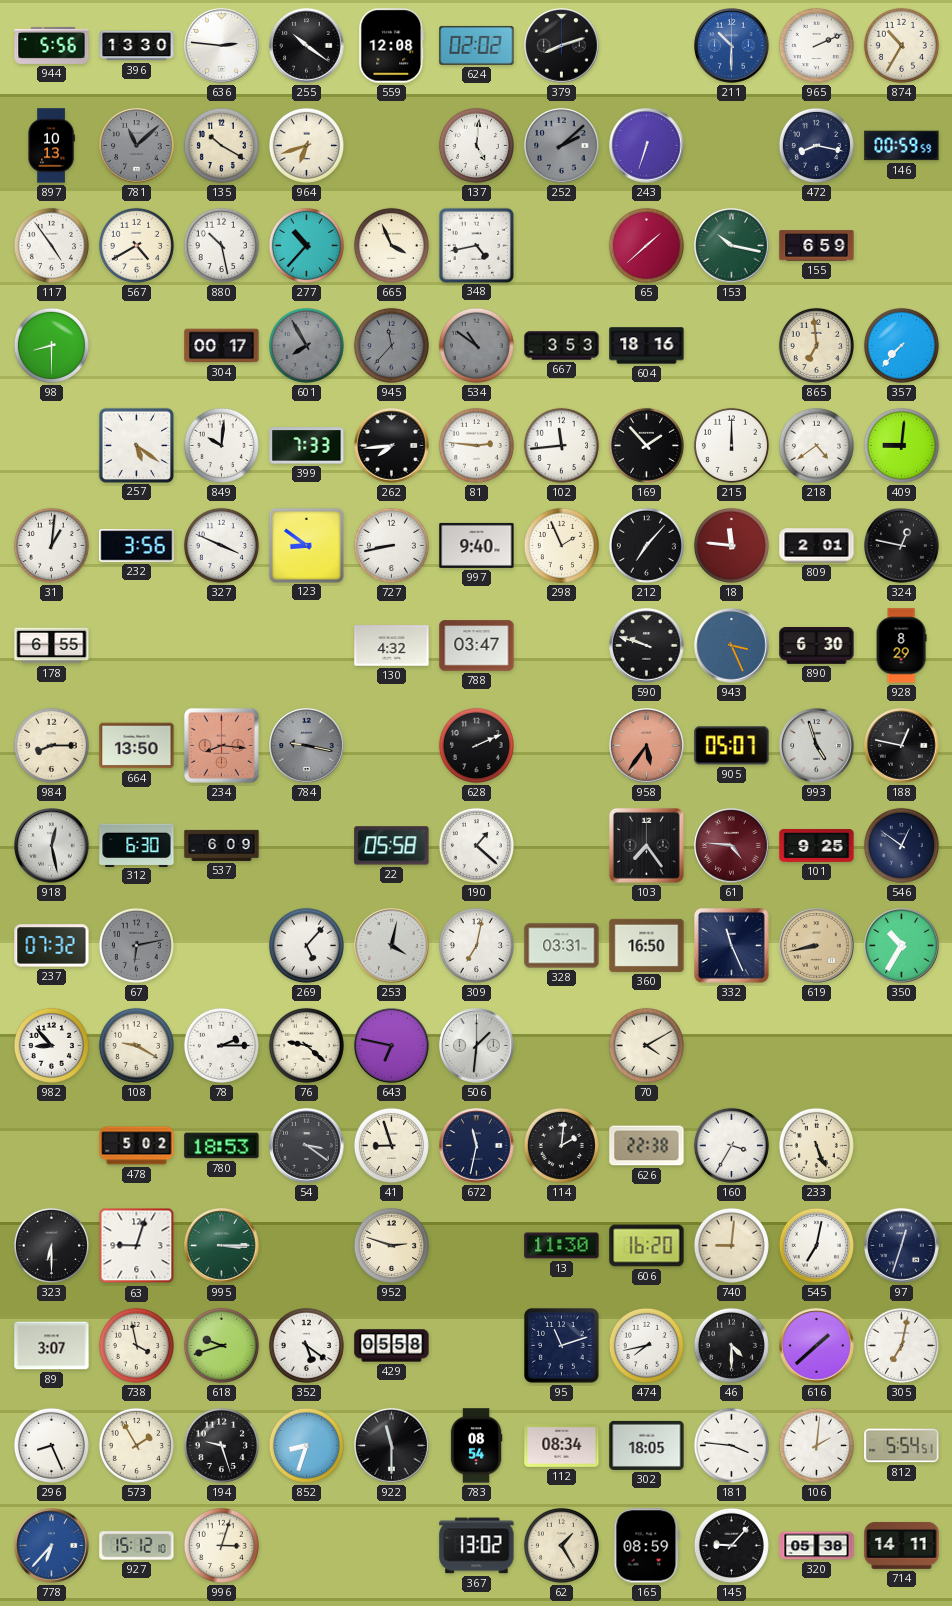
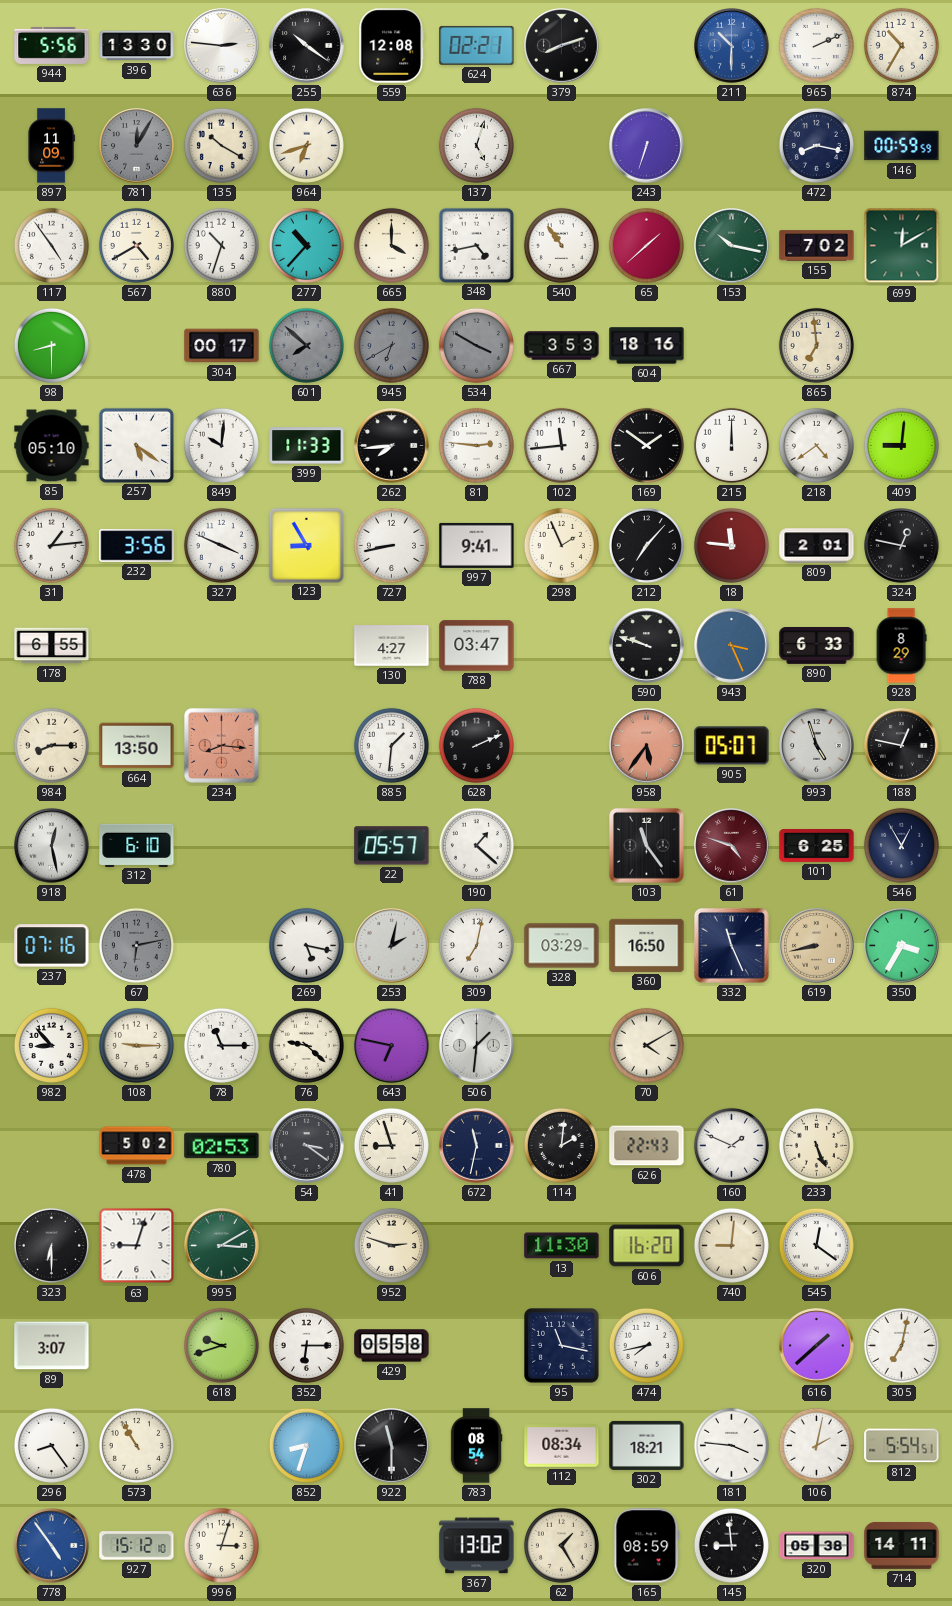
624: 02:02 -> 02:21
897: 10:13 -> 11:09
781: 11:08 -> 12:05
137: 5:01 -> 5:03
252: 2:08 -> none
880: 10:28 -> 10:33
665: 3:56 -> 4:00
540: none -> 10:54
155: 6:59 -> 7:02
699: none -> 12:10
601: 7:55 -> 7:52
945: 11:37 -> 6:40
534: 10:51 -> 3:50
357: 7:37 -> none
85: none -> 05:10
399: 7:33 -> 11:33
169: 1:53 -> 1:51
31: 1:01 -> 1:14
123: 8:51 -> 8:55
997: 9:40 -> 9:41
130: 4:32 -> 4:27
890: 6:30 -> 6:33
784: 9:17 -> none
885: none -> 1:31
312: 6:30 -> 6:10
537: 6:09 -> none
22: 05:58 -> 05:57
103: 7:24 -> 11:24
61: 4:46 -> 4:48
101: 9:25 -> 6:25
546: 12:51 -> 12:55
237: 07:32 -> 07:16
269: 5:07 -> 5:17
253: 4:02 -> 2:02
328: 03:31 -> 03:29
350: 10:35 -> 3:35
108: 9:20 -> 9:15
78: 2:15 -> 11:15
780: 18:53 -> 02:53
626: 22:38 -> 22:43
160: 3:35 -> 1:49
995: 3:15 -> 3:10
545: 7:02 -> 12:21
97: 12:33 -> none
738: 3:58 -> none
352: 5:21 -> 6:15
95: 11:12 -> 11:17
46: 4:30 -> none
296: 8:26 -> 8:24
573: 1:55 -> 10:55
194: 9:27 -> none
302: 18:05 -> 18:21
106: 2:01 -> 2:02
778: 6:37 -> 4:54
145: 9:07 -> 8:59
